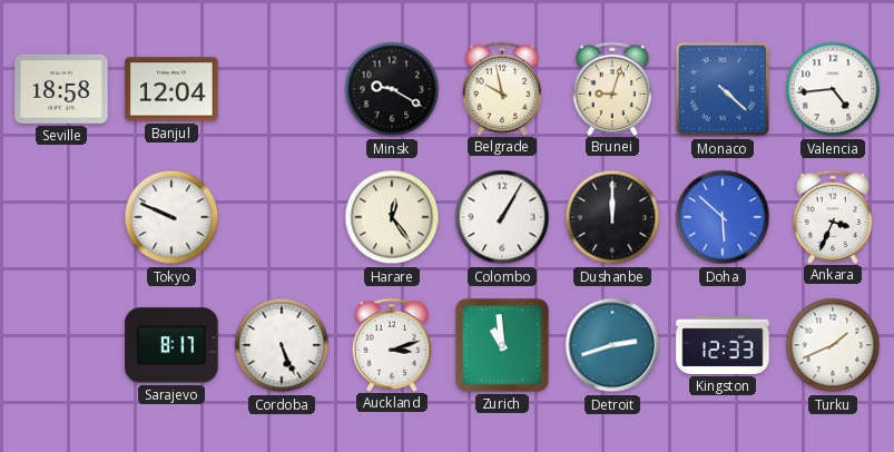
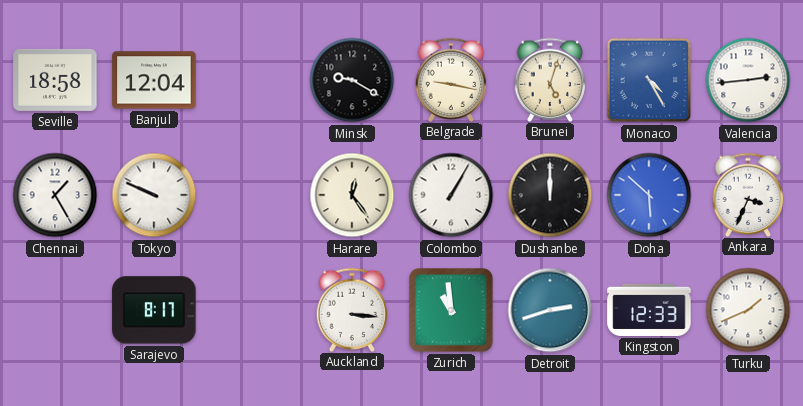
Belgrade: 9:58 -> 9:17
Brunei: 9:03 -> 5:03
Monaco: 4:22 -> 4:25
Valencia: 4:44 -> 2:44
Chennai: none -> 1:25
Cordoba: 5:26 -> none
Auckland: 3:12 -> 3:16
